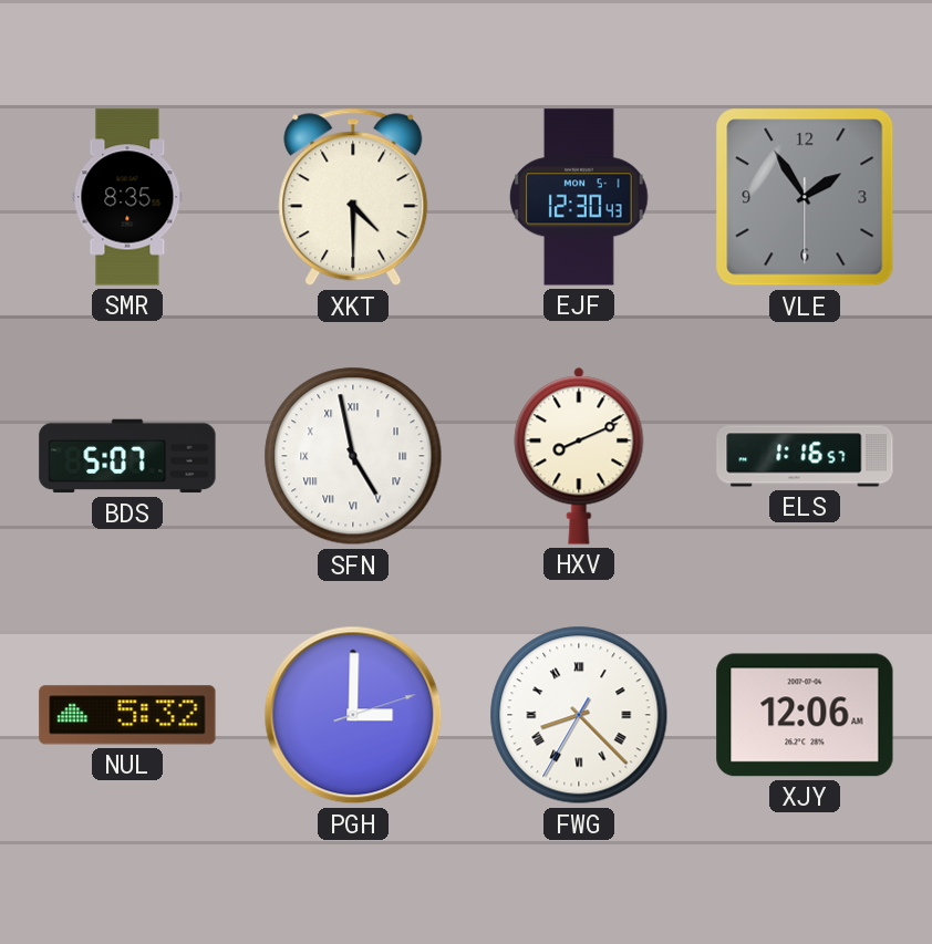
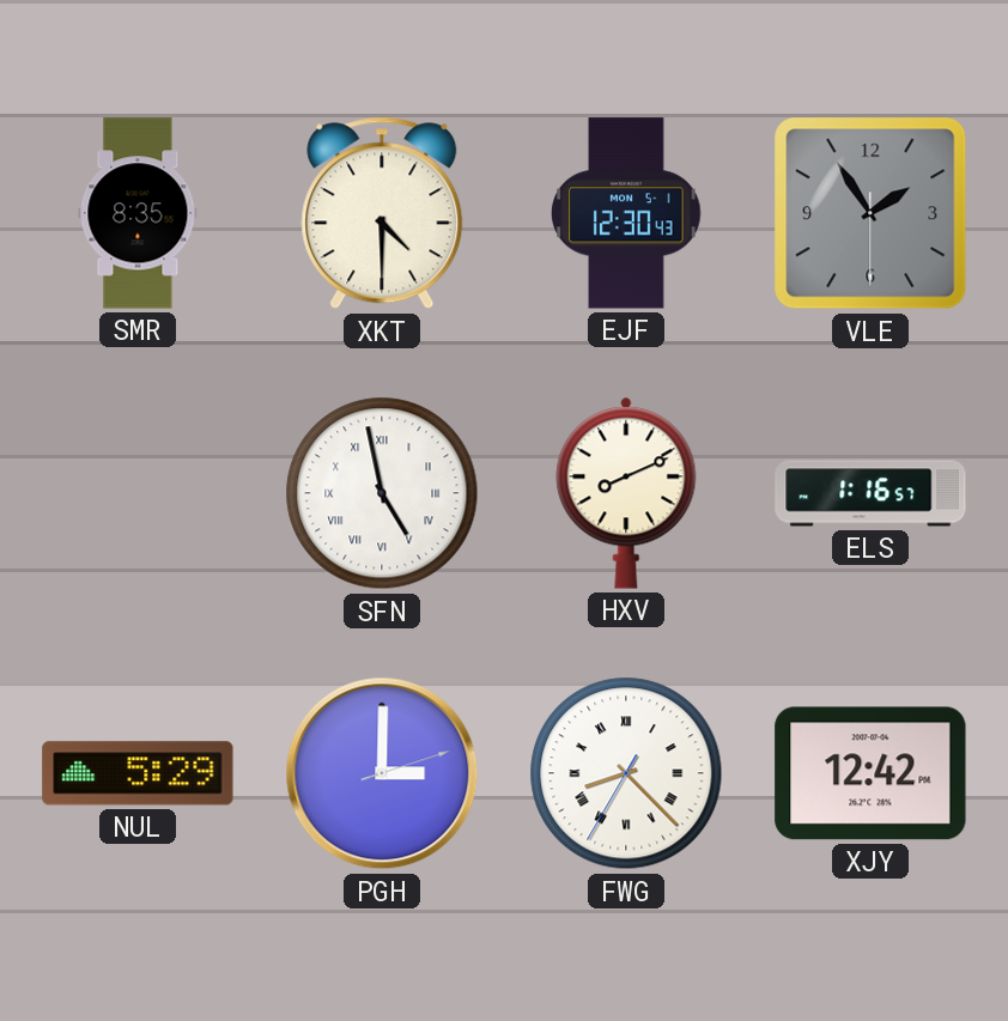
BDS: 5:07 -> none
NUL: 5:32 -> 5:29
XJY: 12:06 -> 12:42
